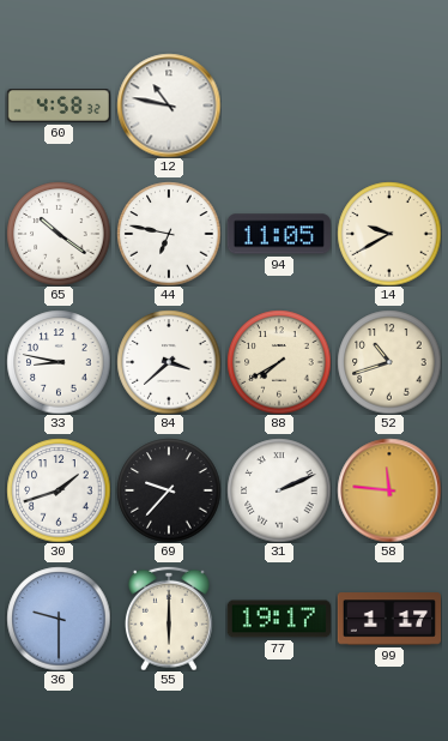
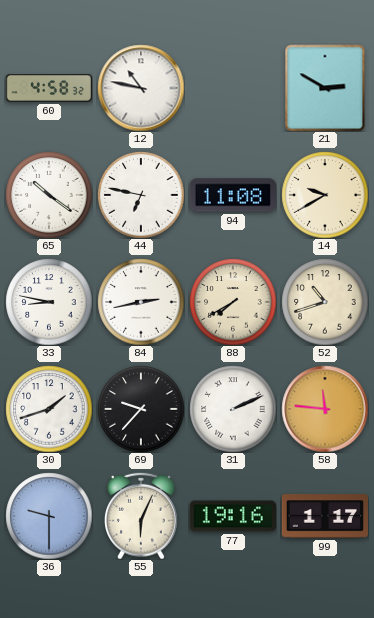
21: none -> 2:50
94: 11:05 -> 11:08
84: 3:38 -> 2:43
55: 6:00 -> 6:04
77: 19:17 -> 19:16
